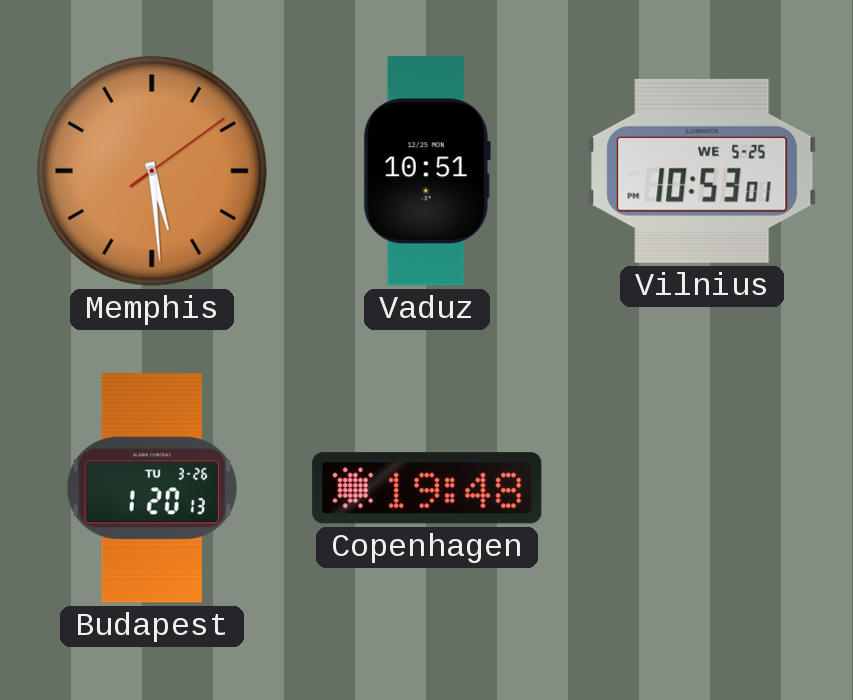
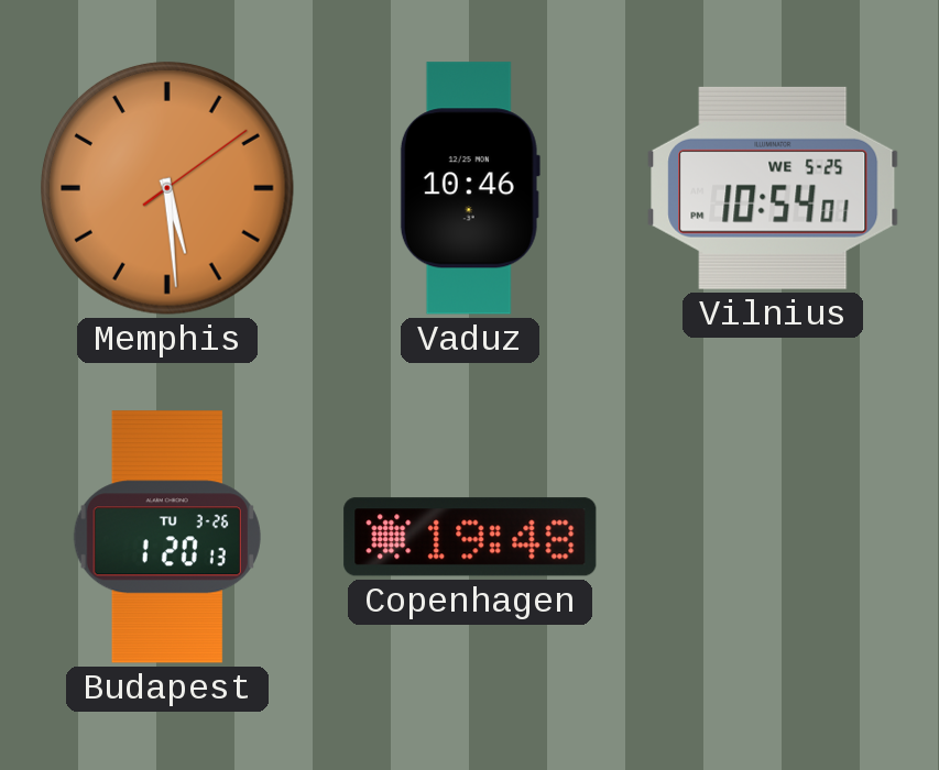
Vaduz: 10:51 -> 10:46
Vilnius: 10:53 -> 10:54
